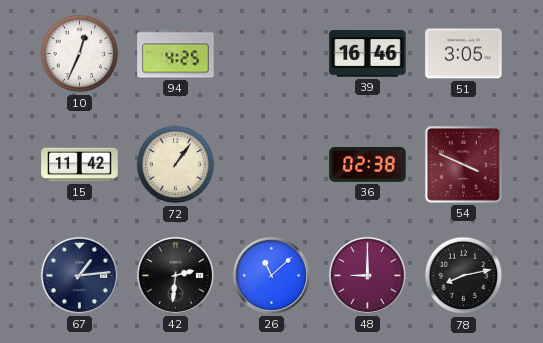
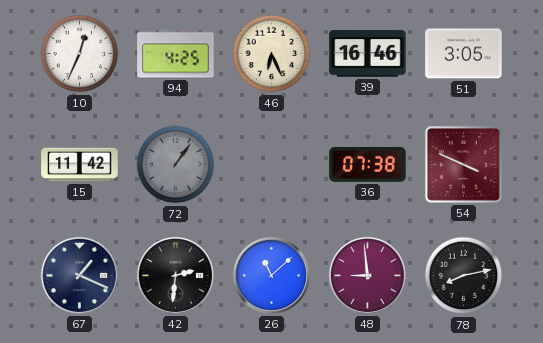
46: none -> 6:26
72 dial: cream -> grey
36: 02:38 -> 07:38
67: 1:14 -> 1:19
48: 9:00 -> 8:59
